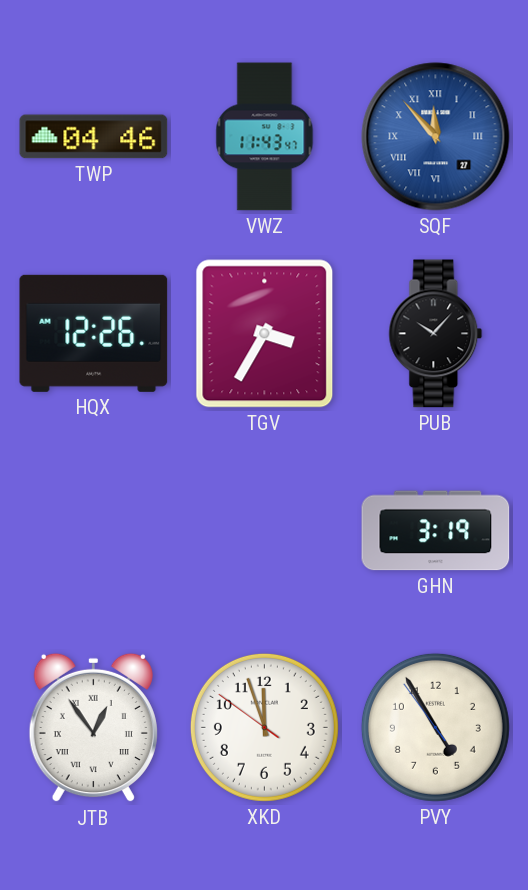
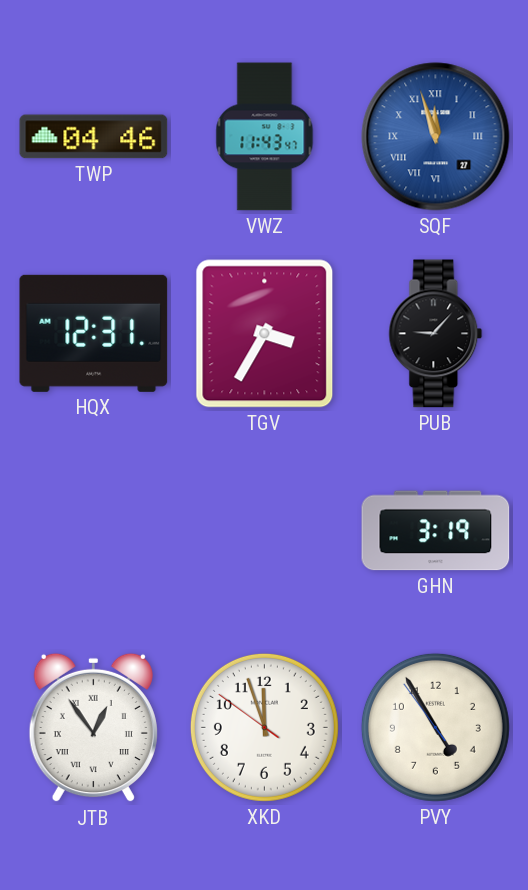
SQF: 11:53 -> 11:57
HQX: 12:26 -> 12:31
PUB: 10:07 -> 9:07
